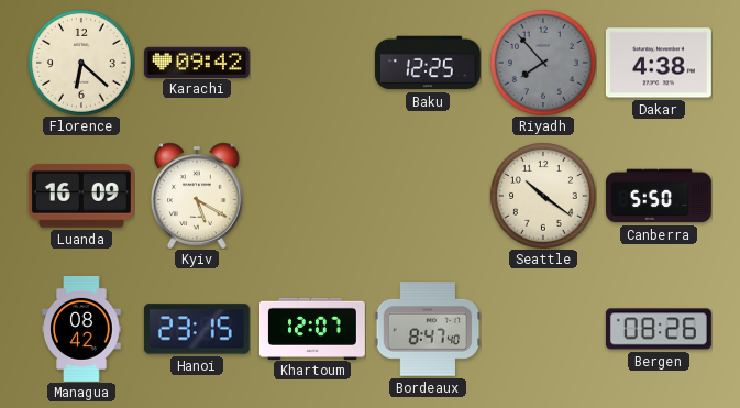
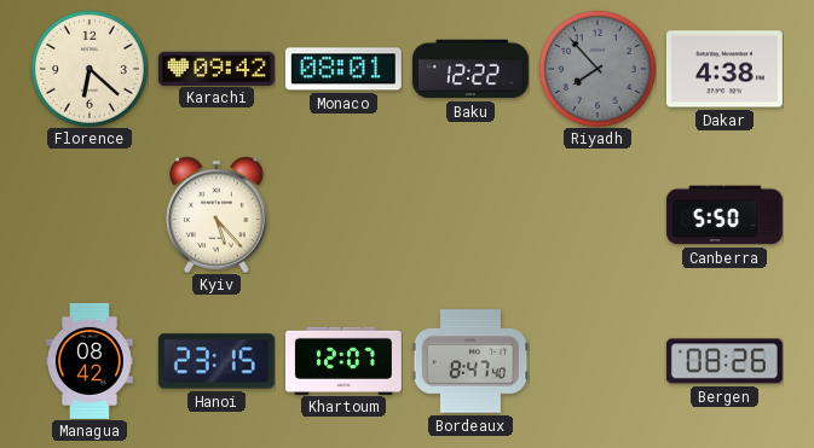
Monaco: none -> 08:01
Baku: 12:25 -> 12:22
Luanda: 16:09 -> none
Kyiv: 5:20 -> 5:23
Seattle: 10:21 -> none
